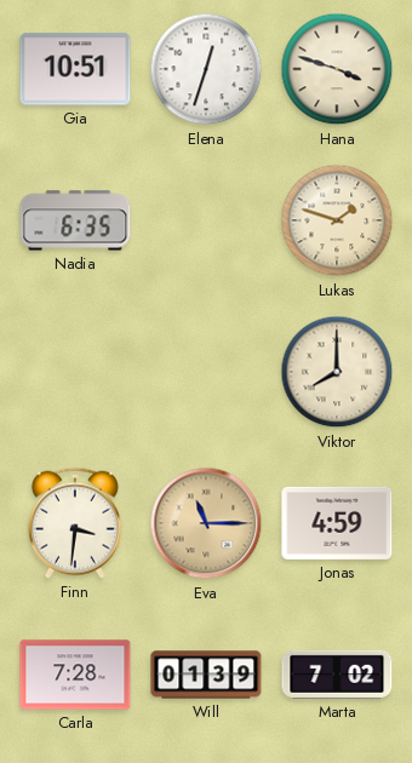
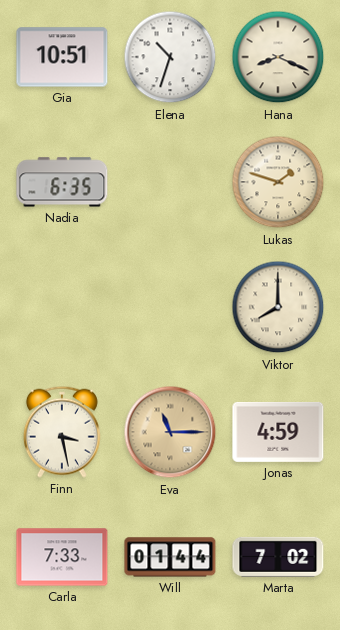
Elena: 12:33 -> 10:33
Hana: 3:48 -> 8:19
Finn: 3:31 -> 3:28
Carla: 7:28 -> 7:33
Will: 01:39 -> 01:44
